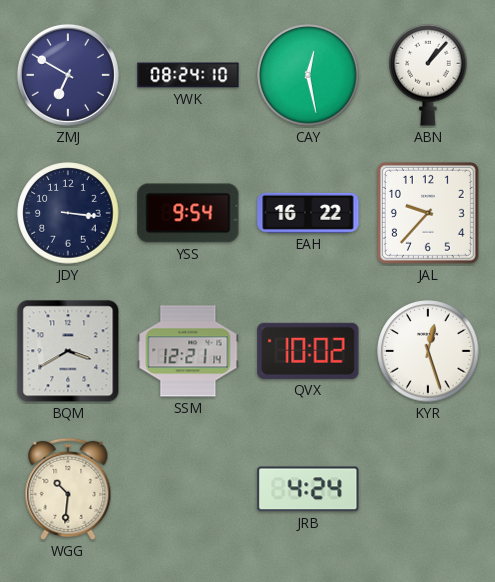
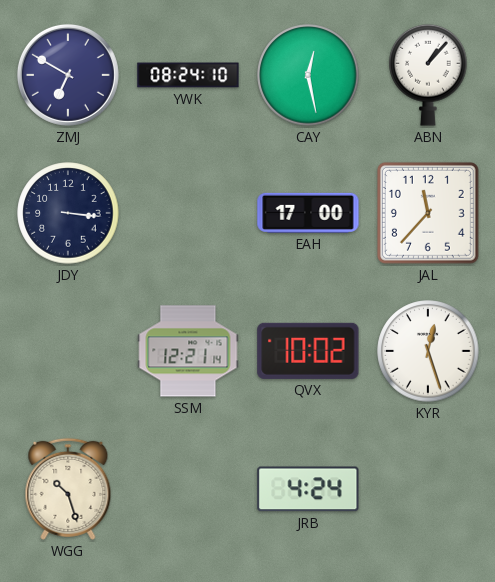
YSS: 9:54 -> none
EAH: 16:22 -> 17:00
JAL: 9:37 -> 11:37
BQM: 3:40 -> none
WGG: 10:31 -> 10:27
